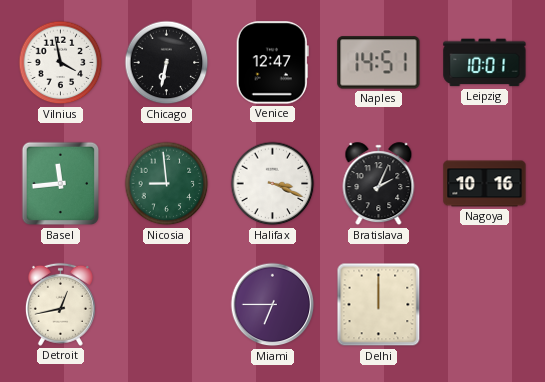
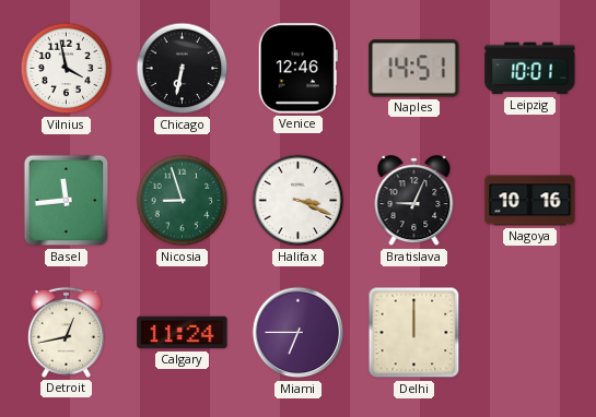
Venice: 12:47 -> 12:46
Nicosia: 8:59 -> 8:57
Bratislava: 2:04 -> 9:04
Calgary: none -> 11:24
